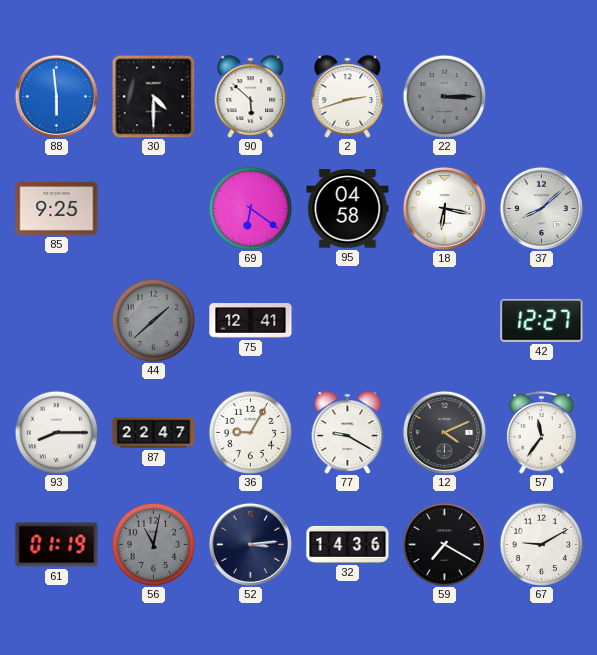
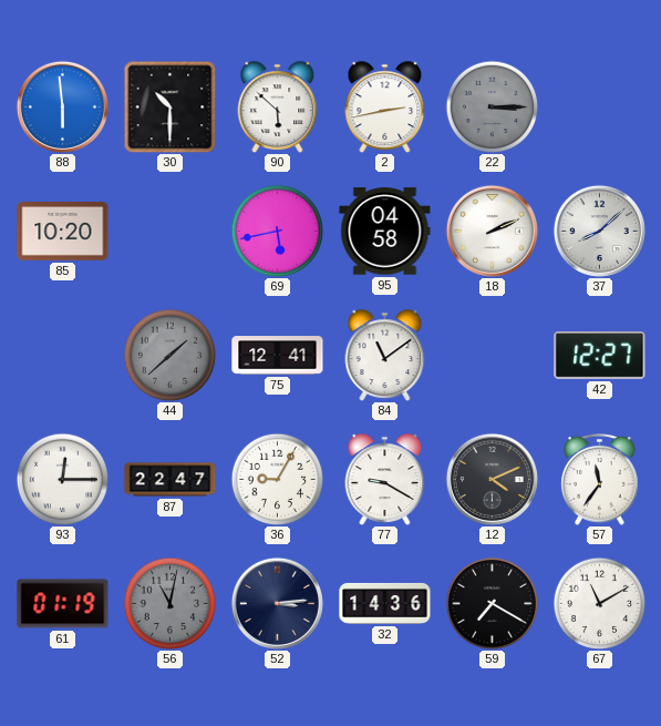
30: 4:30 -> 10:30
2: 2:42 -> 2:43
85: 9:25 -> 10:20
69: 6:21 -> 5:43
18: 6:17 -> 2:11
84: none -> 11:09
93: 8:15 -> 12:15
67: 9:10 -> 11:10
